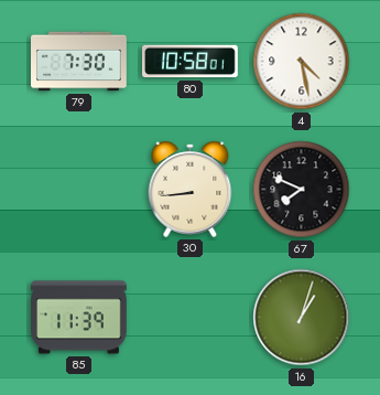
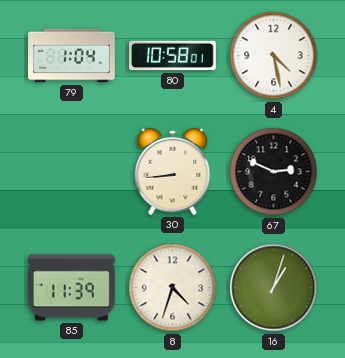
79: 7:30 -> 1:04
67: 7:49 -> 2:49
8: none -> 4:33
